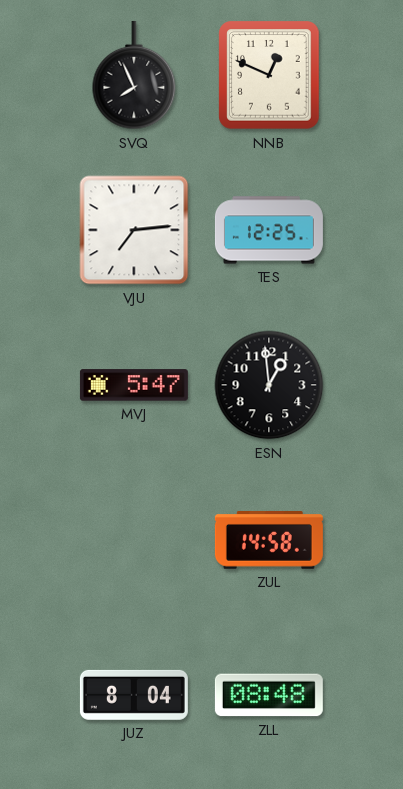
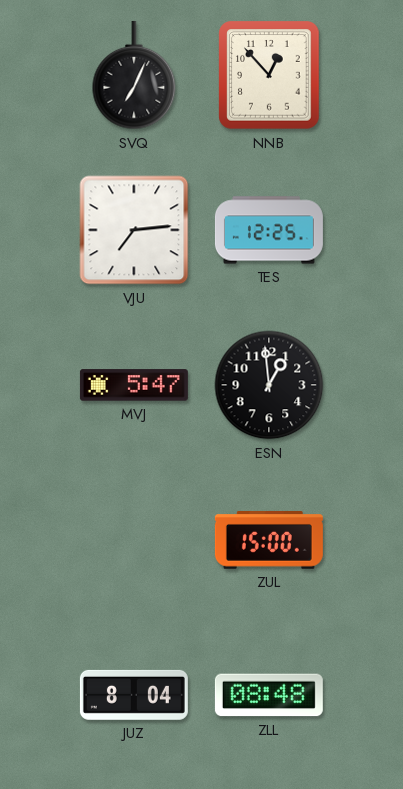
SVQ: 7:56 -> 7:04
NNB: 12:49 -> 12:53
ZUL: 14:58 -> 15:00
